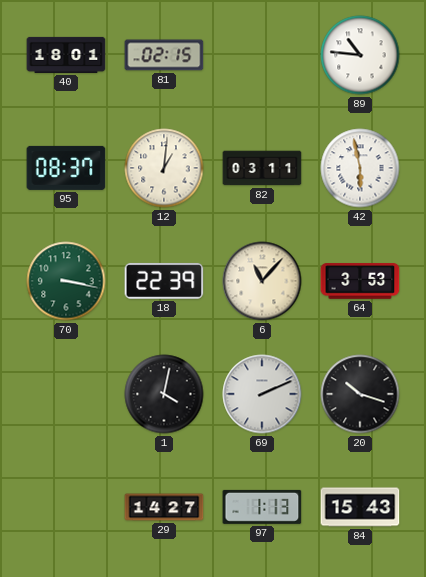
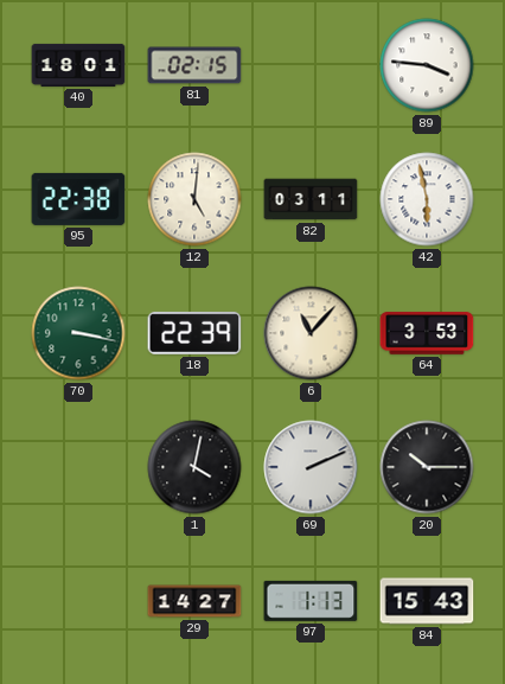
89: 10:46 -> 3:46
95: 08:37 -> 22:38
12: 1:01 -> 5:01
20: 10:18 -> 10:15
